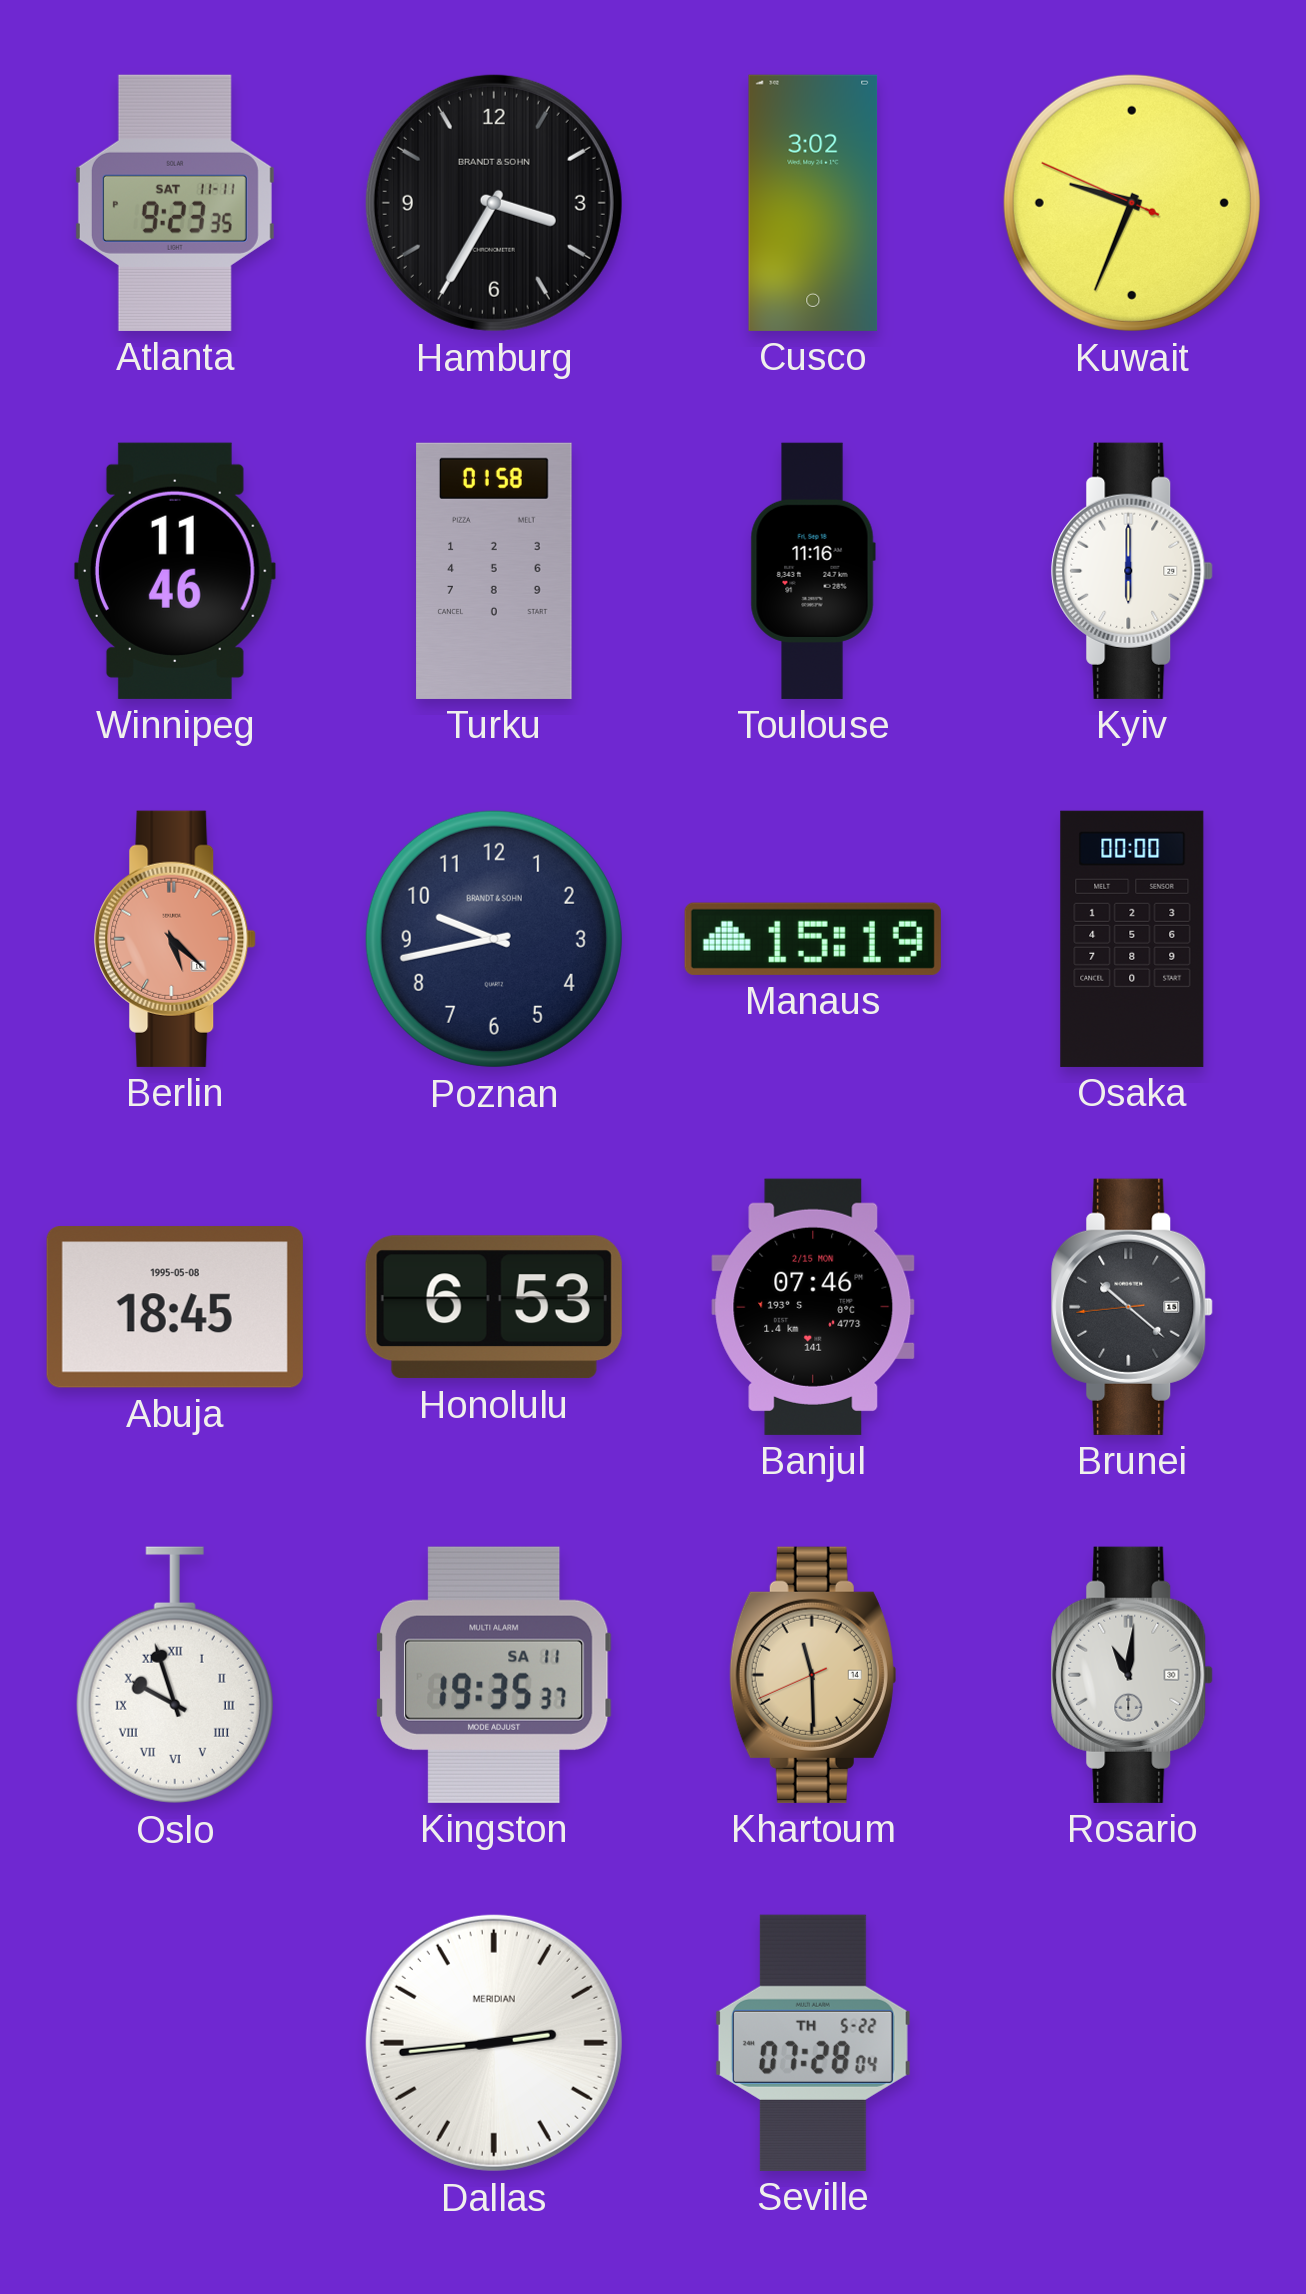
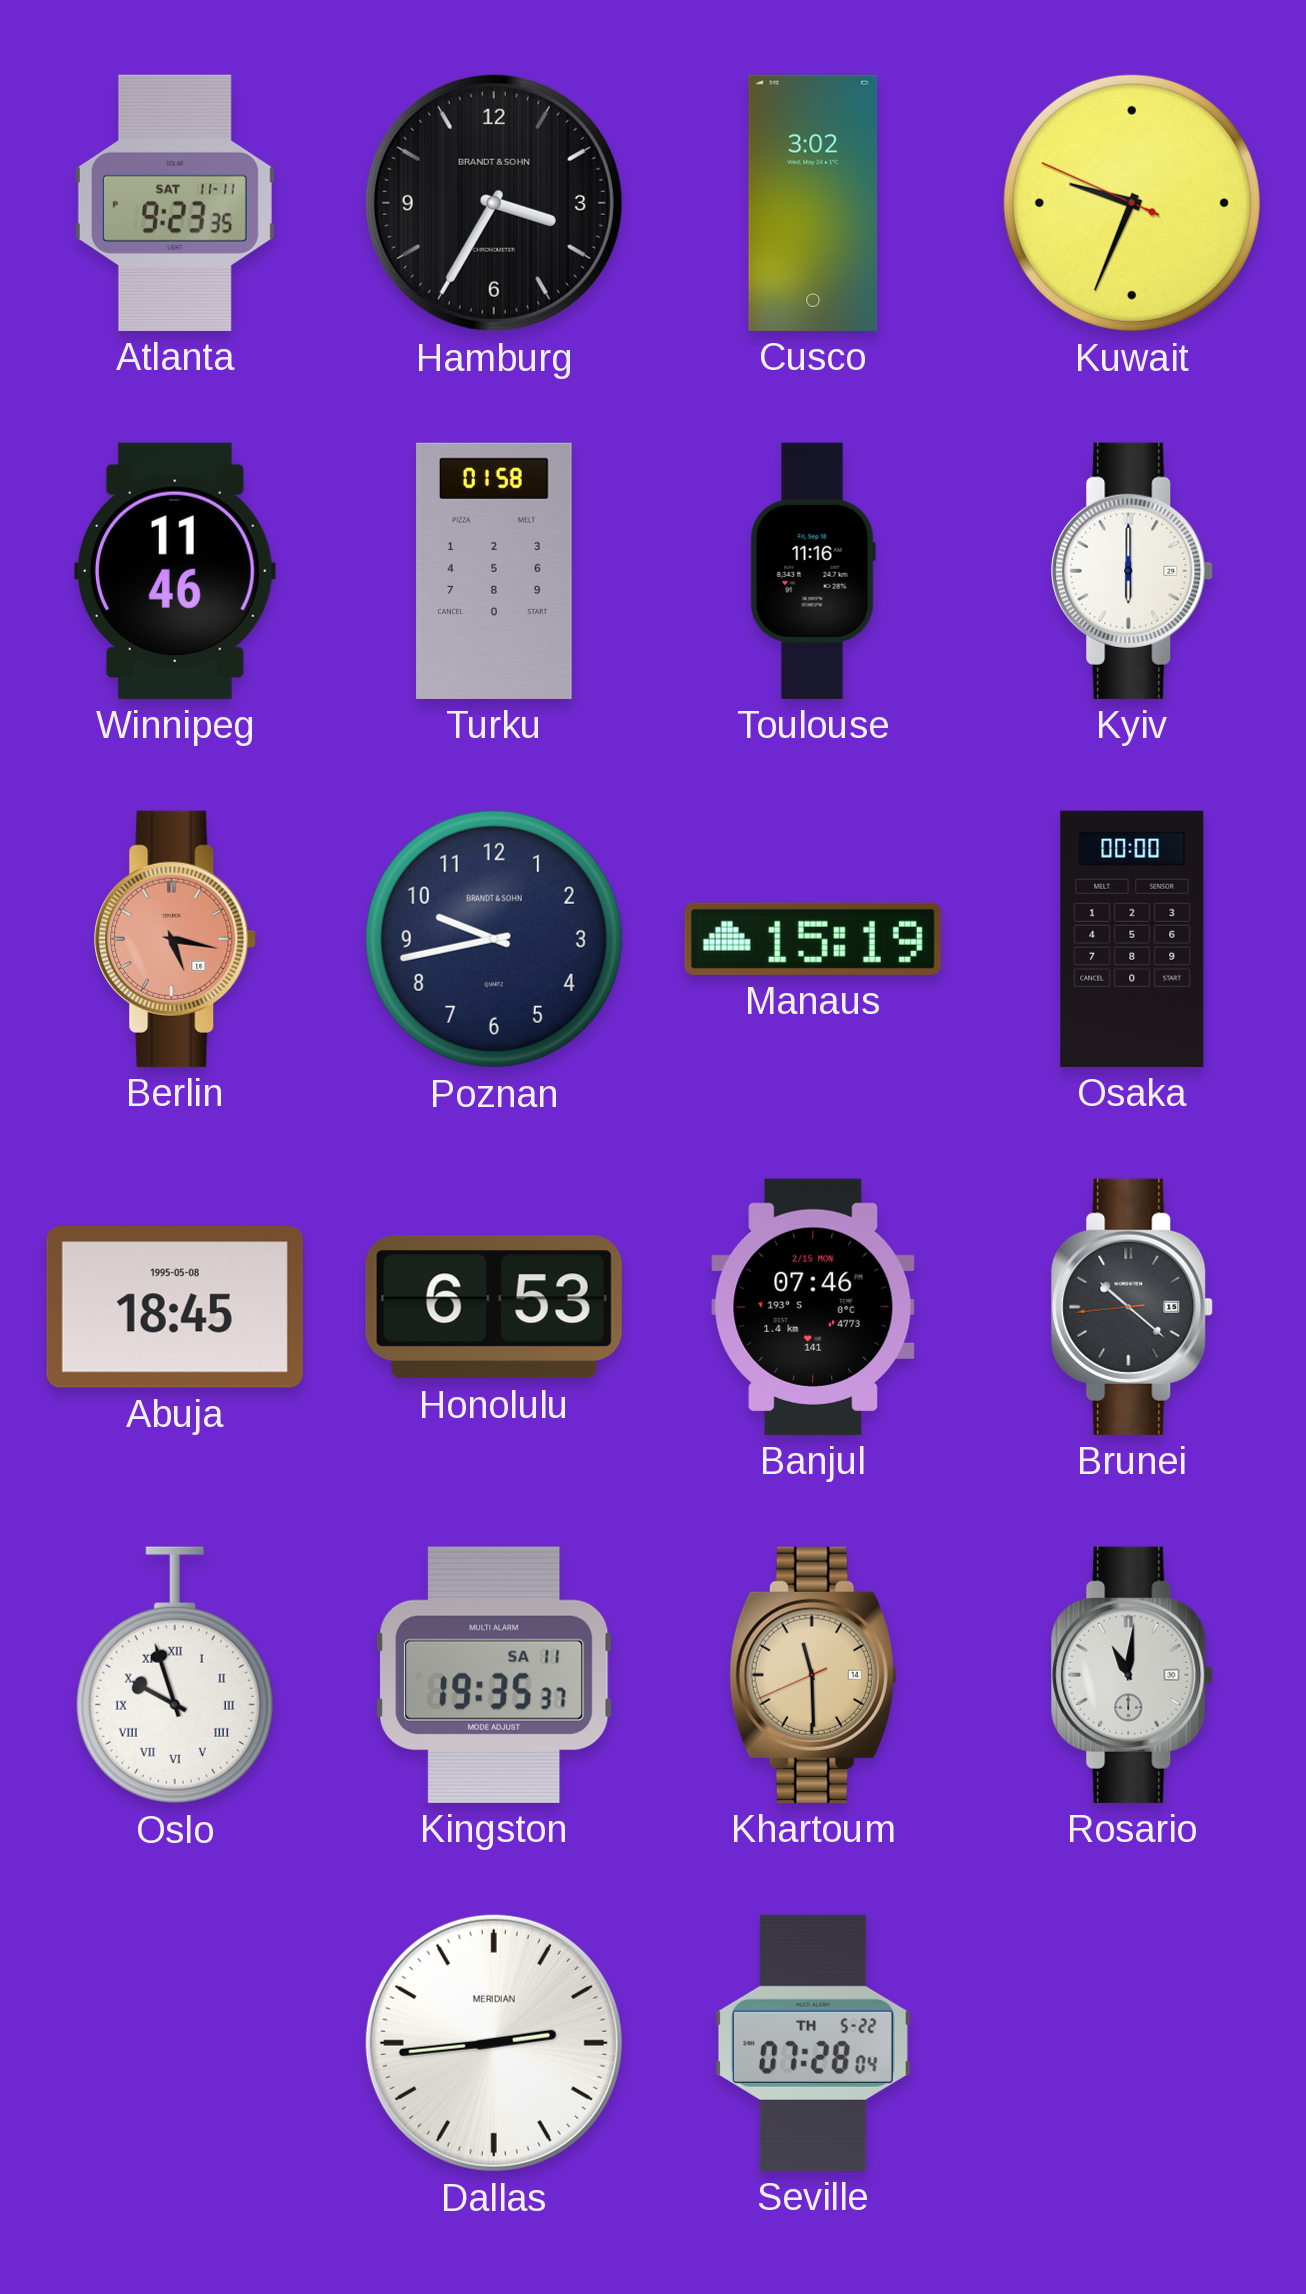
Berlin: 5:22 -> 5:17
